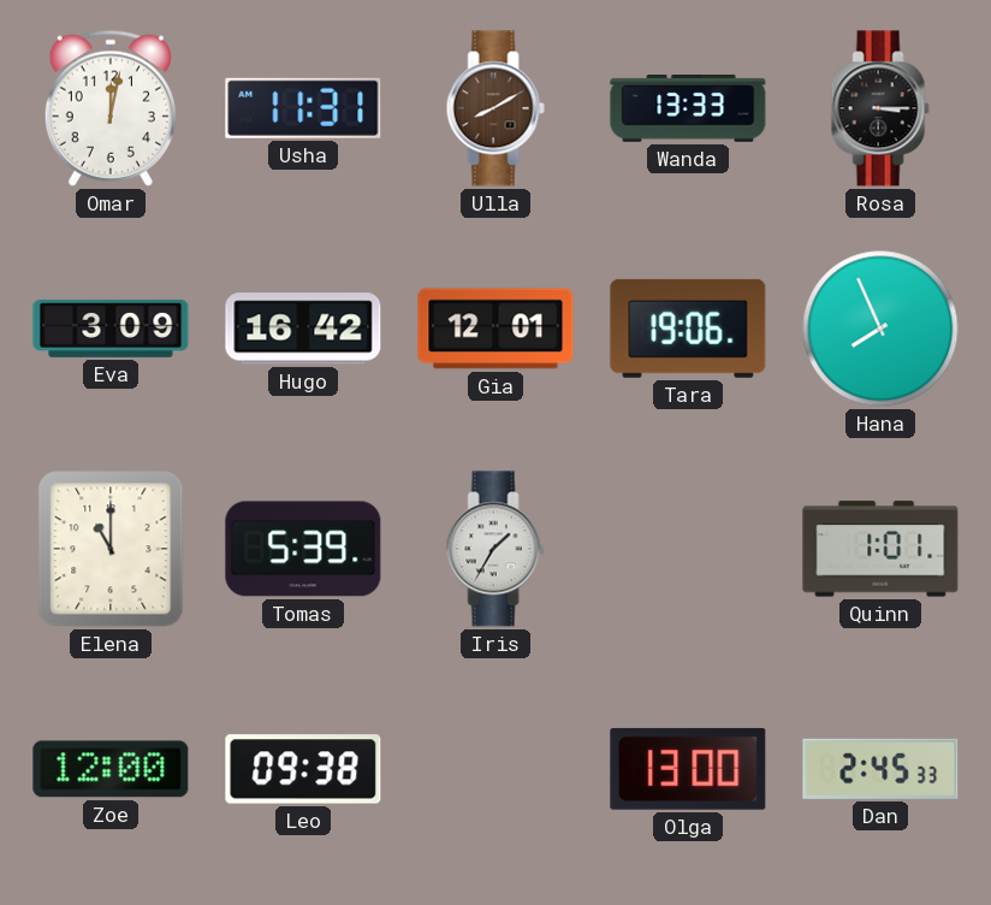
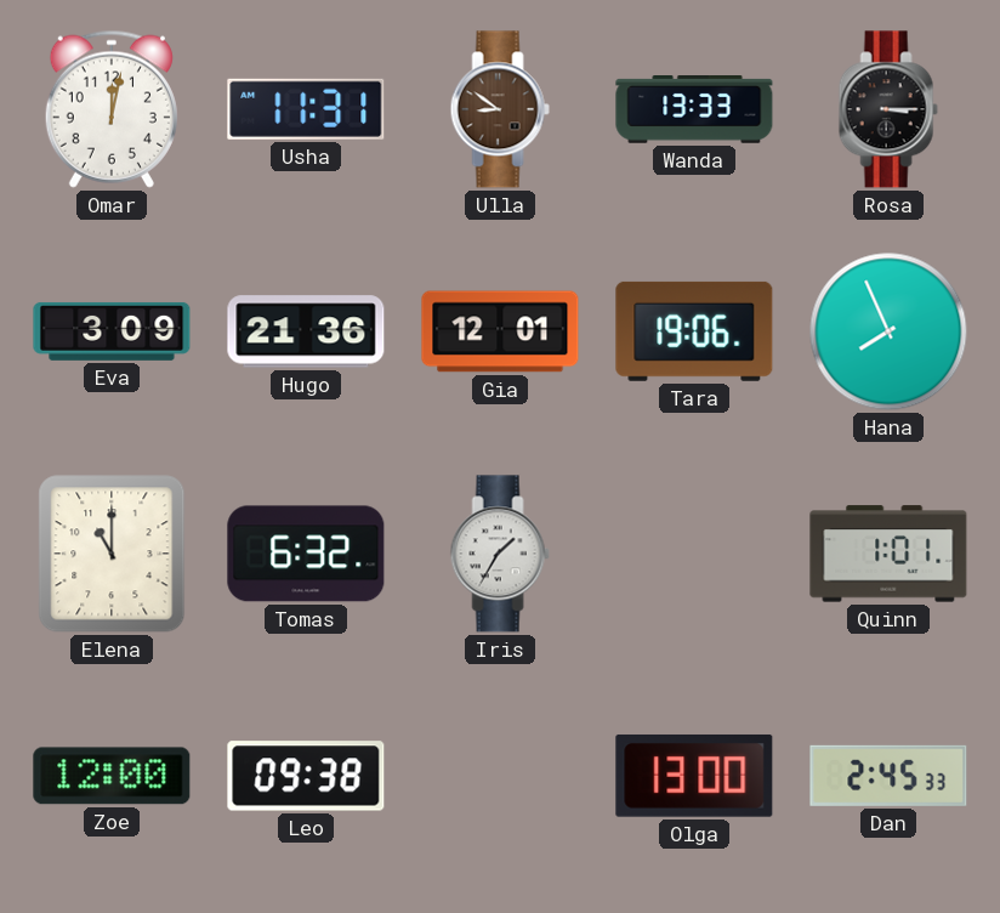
Ulla: 8:10 -> 8:51
Hugo: 16:42 -> 21:36
Tomas: 5:39 -> 6:32
